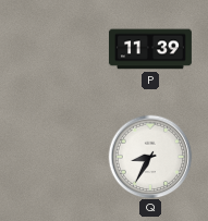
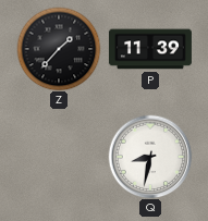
Z: none -> 1:37
Q: 8:35 -> 8:32
